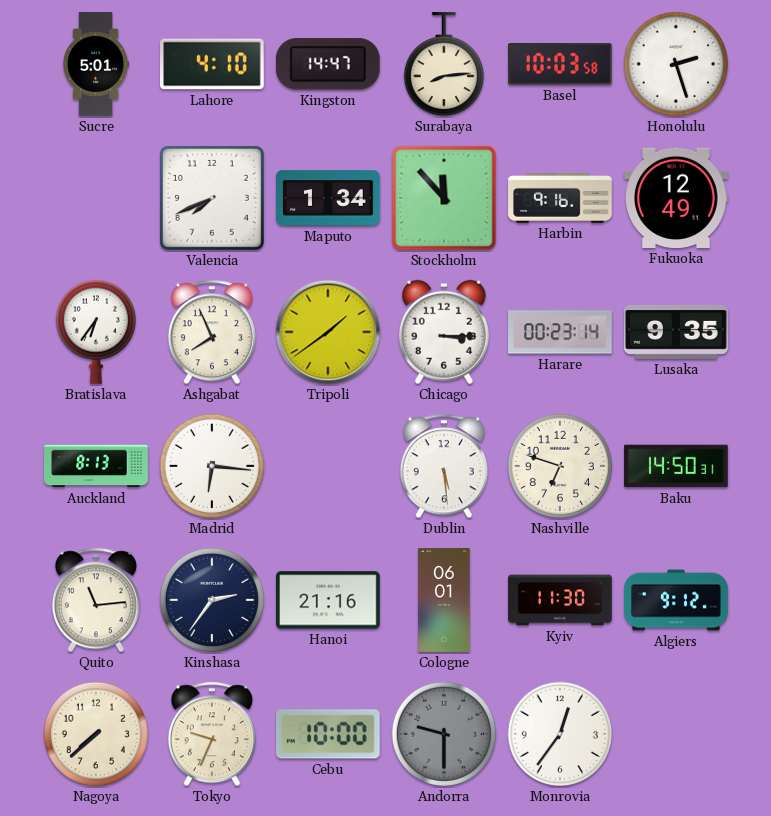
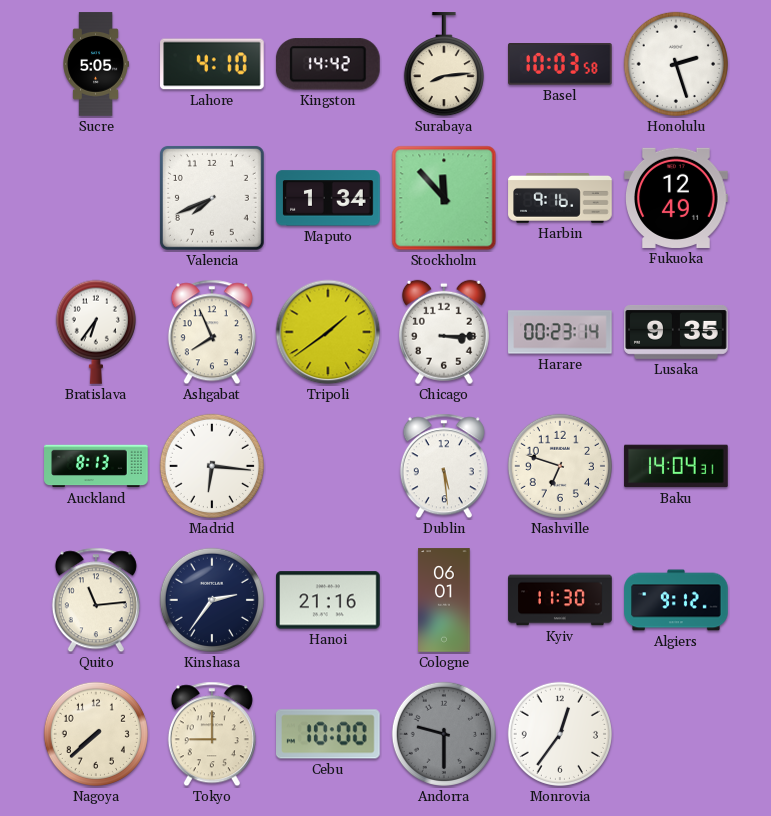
Sucre: 5:01 -> 5:05
Kingston: 14:47 -> 14:42
Baku: 14:50 -> 14:04
Tokyo: 9:34 -> 9:00
